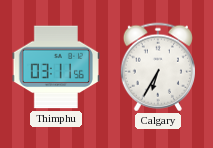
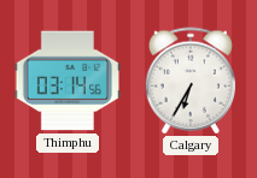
Thimphu: 03:11 -> 03:14
